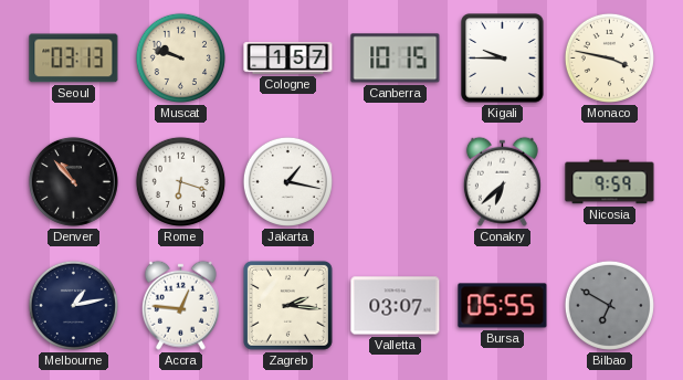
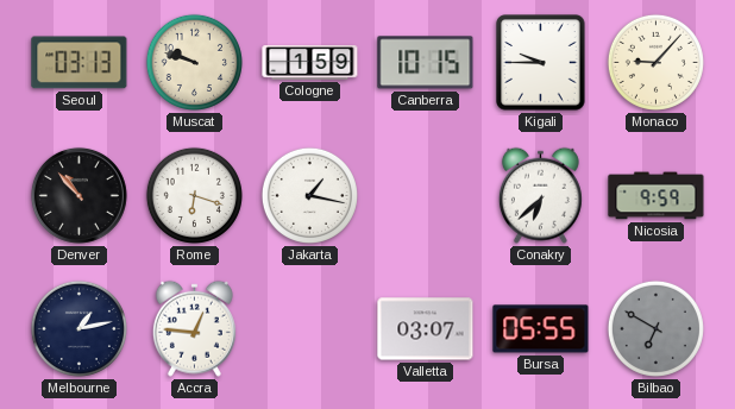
Cologne: 1:57 -> 1:59
Monaco: 3:47 -> 9:07
Zagreb: 2:16 -> none
